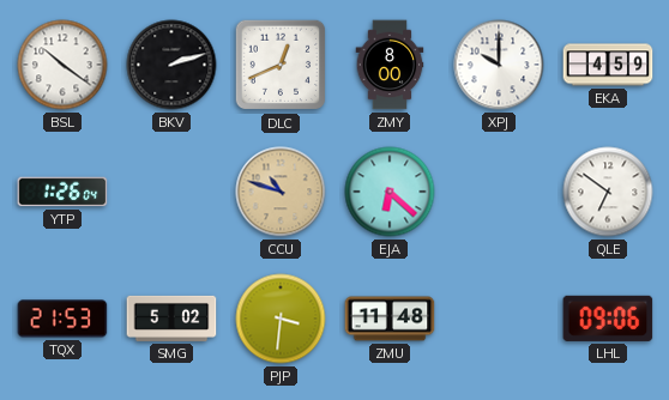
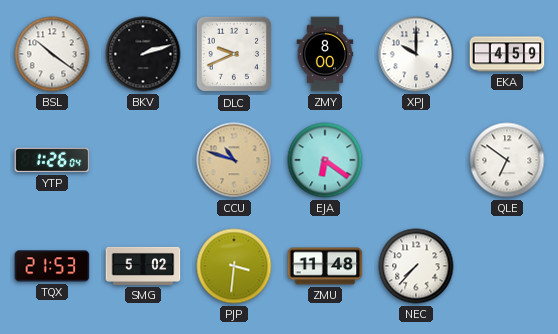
DLC: 12:41 -> 9:41
EJA: 6:22 -> 6:21
NEC: none -> 7:37
LHL: 09:06 -> none
